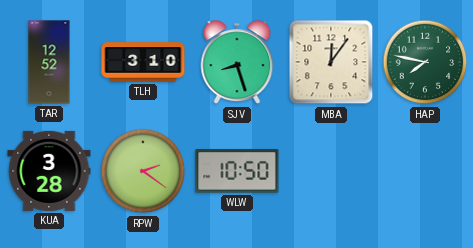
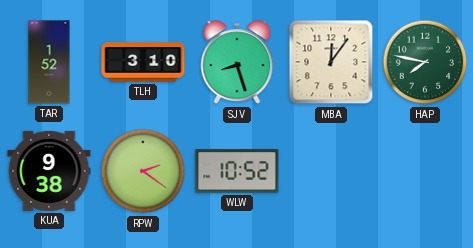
TAR: 12:52 -> 1:52
KUA: 3:28 -> 9:38
WLW: 10:50 -> 10:52
